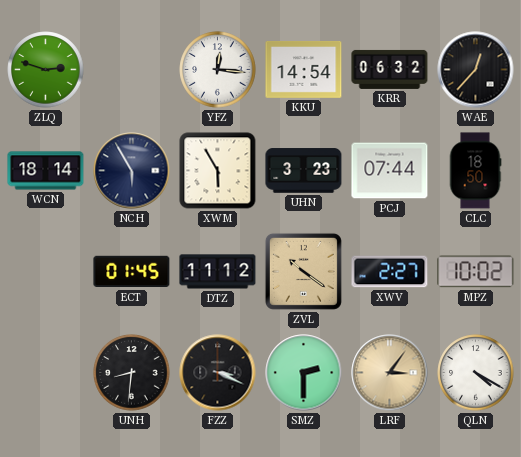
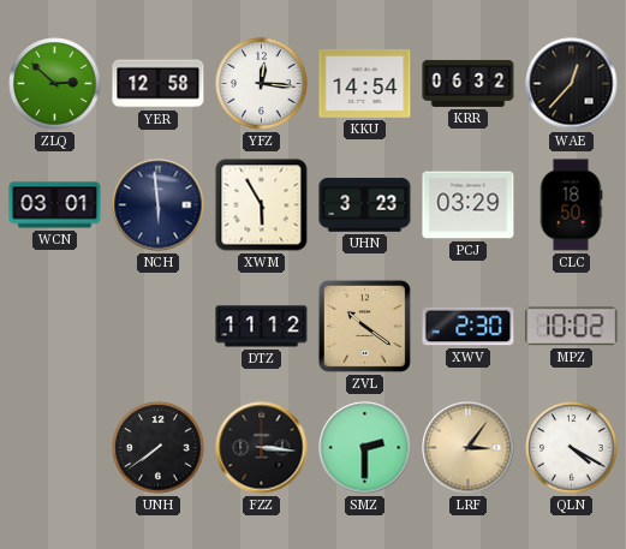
ZLQ: 2:48 -> 2:52
YER: none -> 12:58
WCN: 18:14 -> 03:01
NCH: 5:55 -> 5:59
PCJ: 07:44 -> 03:29
ECT: 01:45 -> none
XWV: 2:27 -> 2:30
UNH: 8:31 -> 7:39
FZZ: 3:19 -> 3:16
